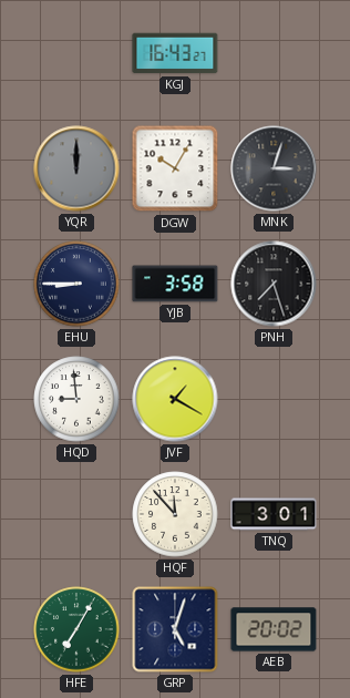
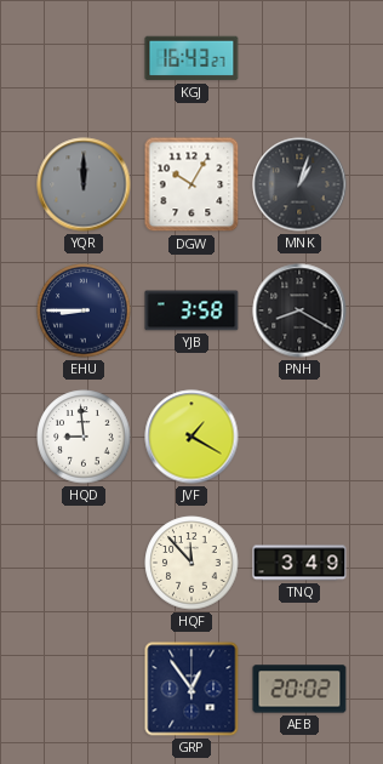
MNK: 3:03 -> 1:03
PNH: 7:27 -> 8:20
TNQ: 3:01 -> 3:49
HFE: 7:05 -> none
GRP: 5:03 -> 12:54
